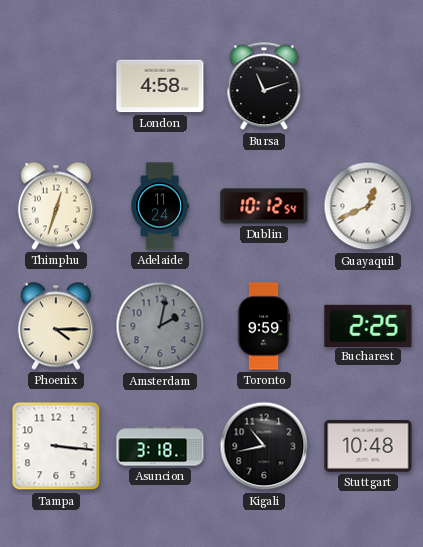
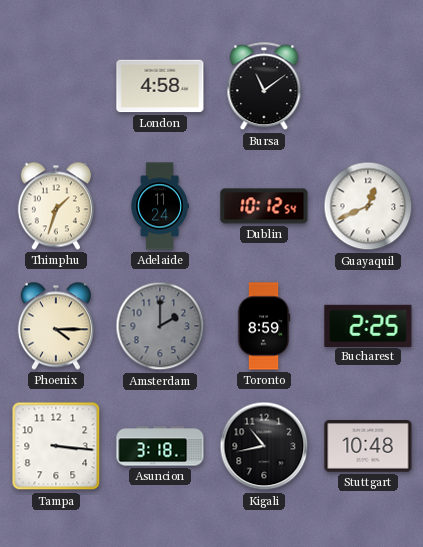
Bursa: 11:12 -> 11:09
Thimphu: 12:33 -> 1:33
Amsterdam: 2:02 -> 2:00
Toronto: 9:59 -> 8:59
